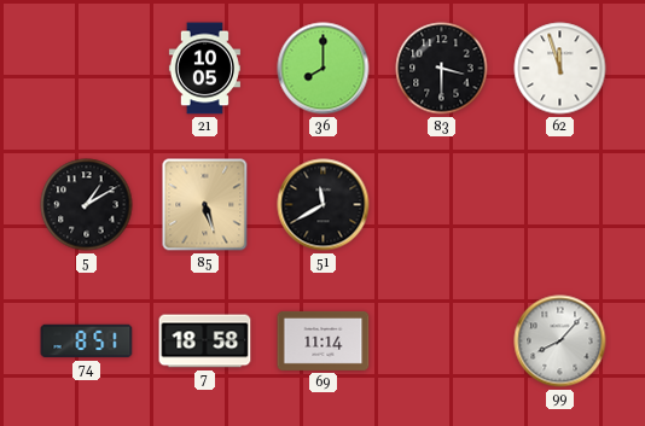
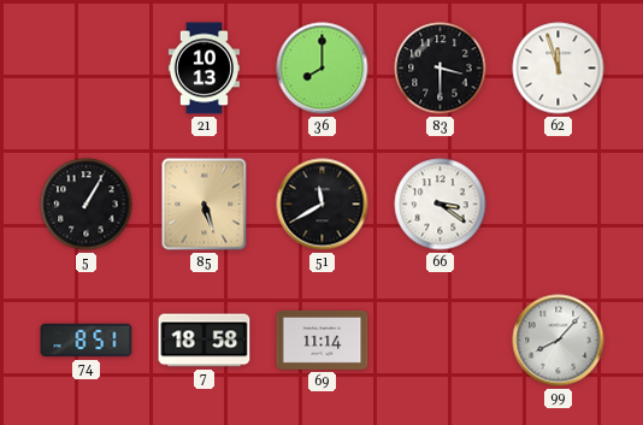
21: 10:05 -> 10:13
5: 1:10 -> 1:05
66: none -> 3:21
